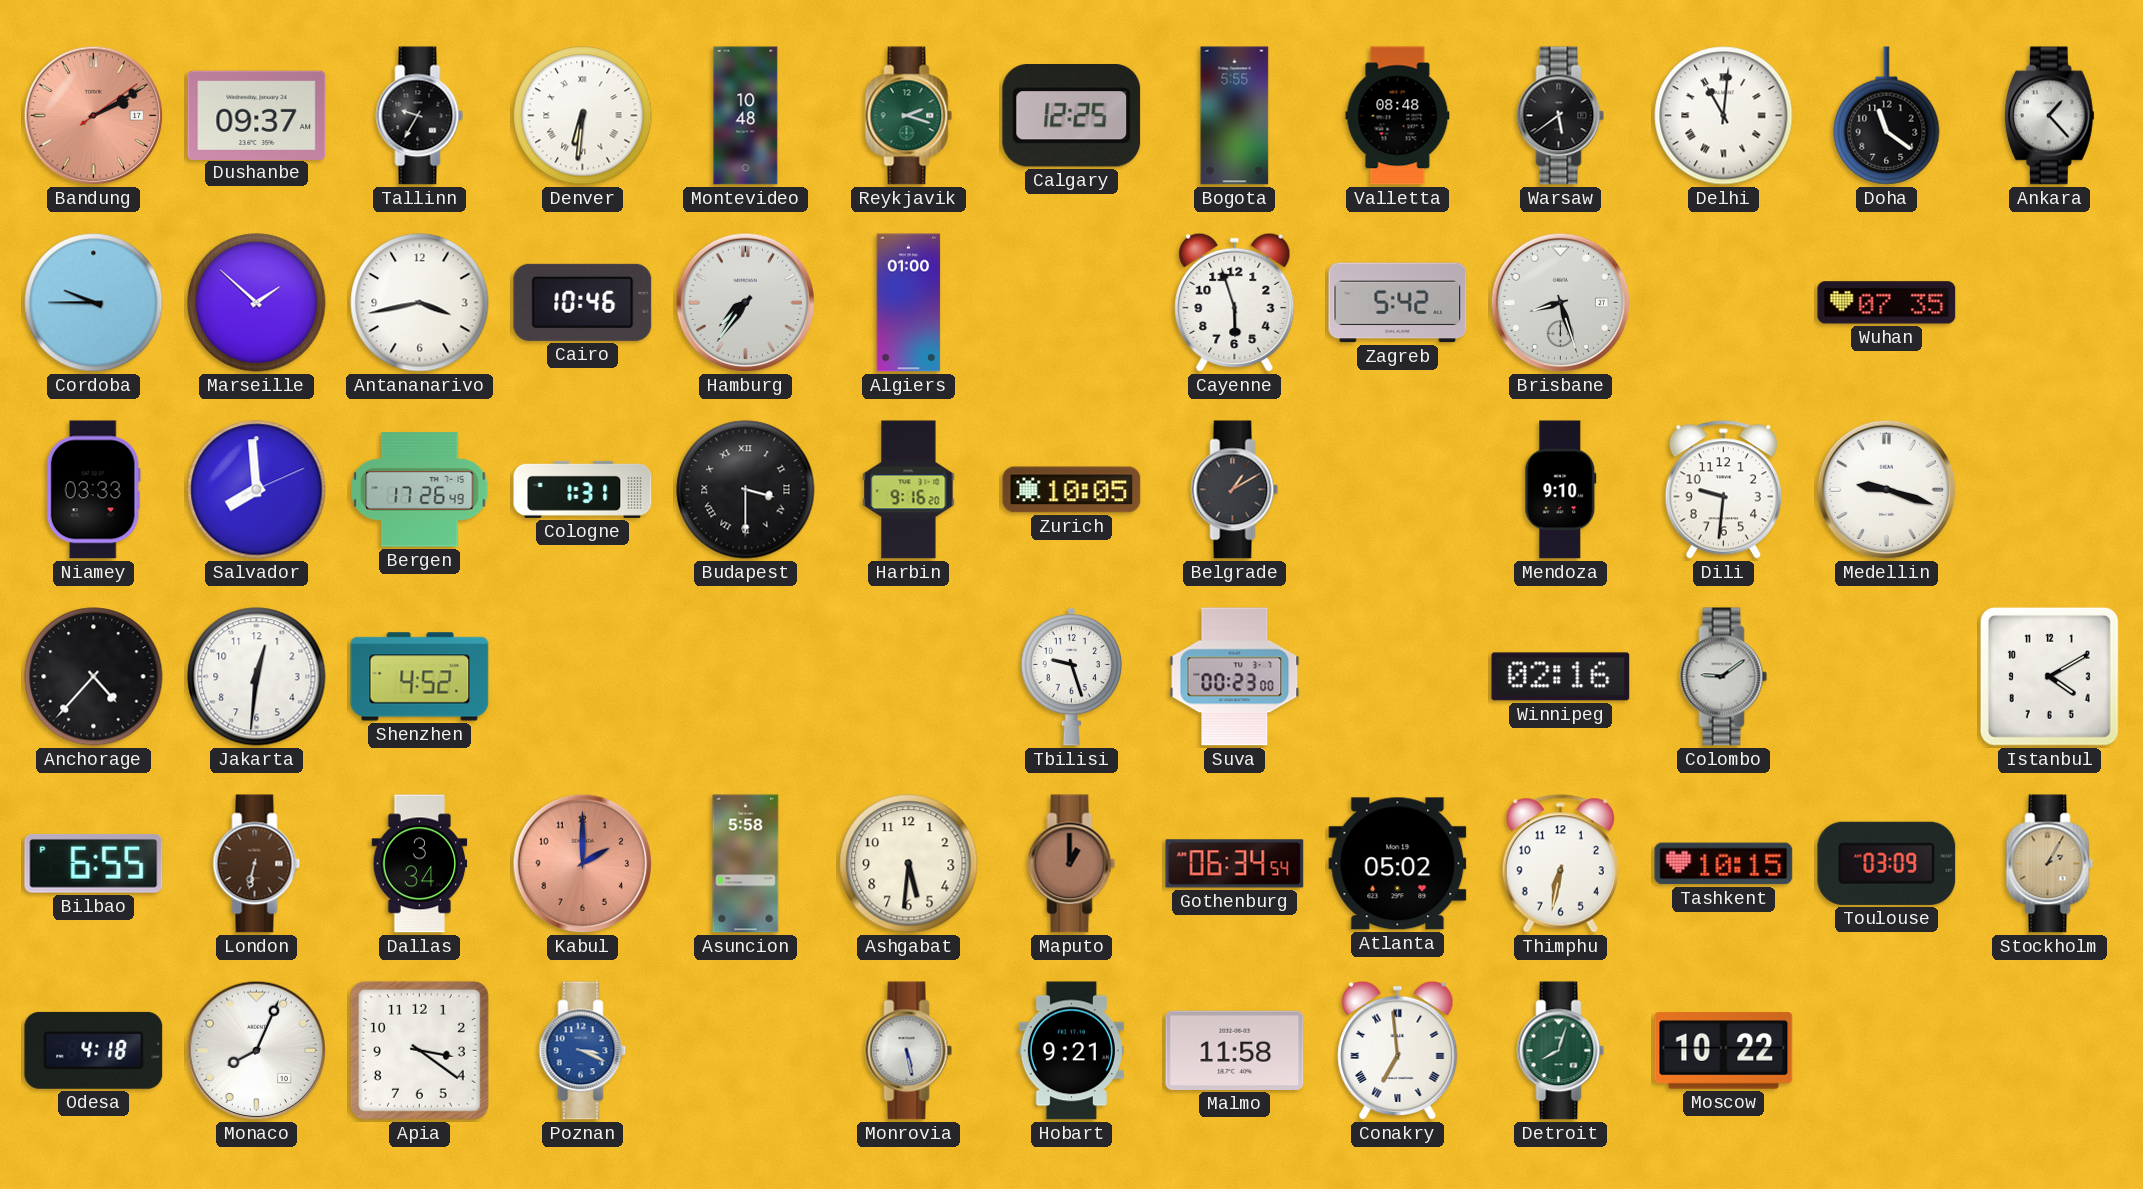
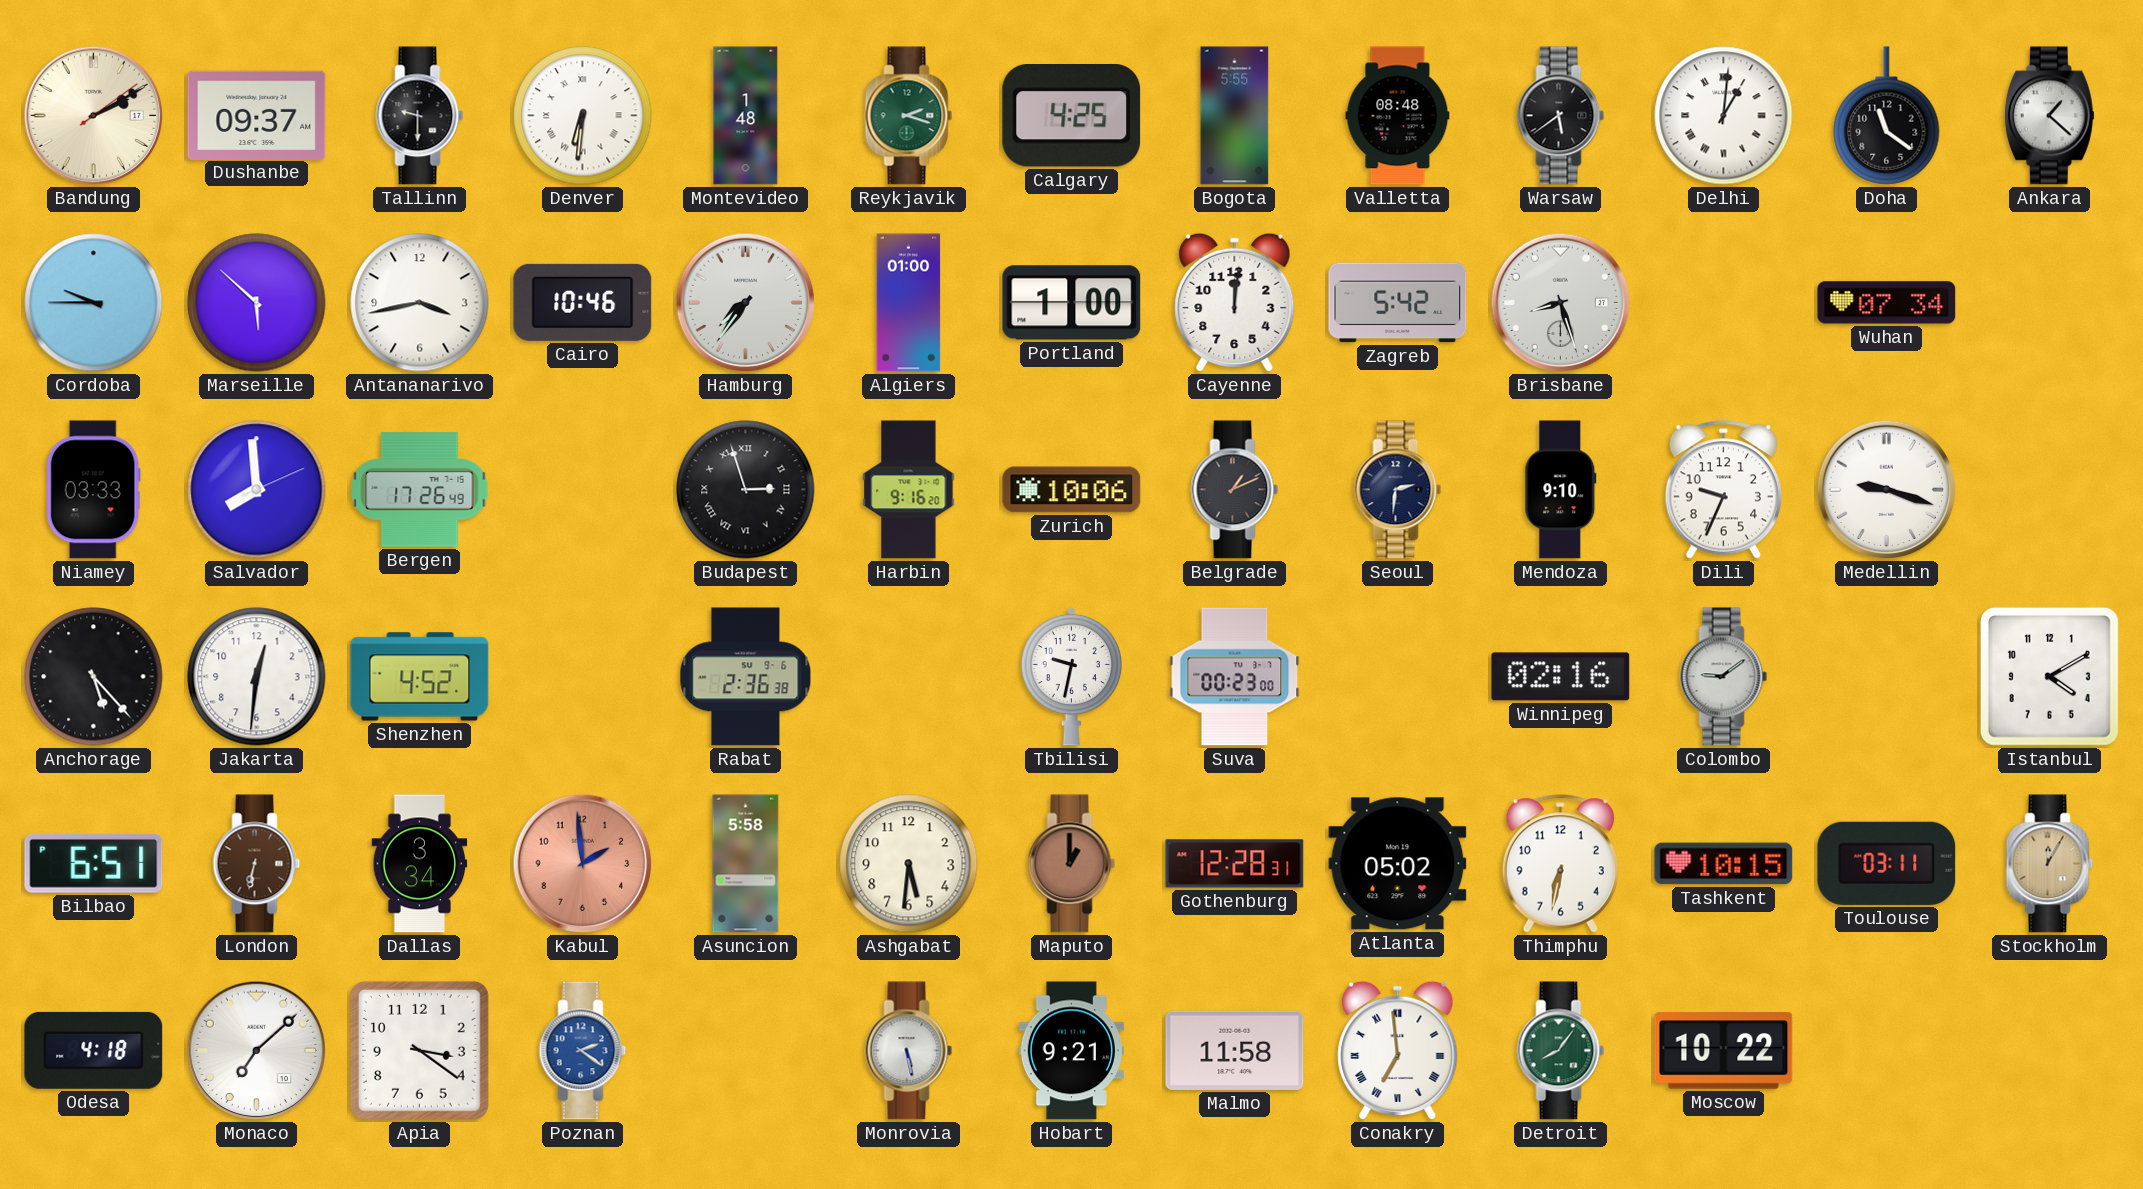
Bandung dial: salmon -> cream
Tallinn: 9:35 -> 9:30
Montevideo: 10:48 -> 1:48
Calgary: 12:25 -> 4:25
Delhi: 11:01 -> 1:01
Ankara: 1:23 -> 1:22
Marseille: 1:52 -> 5:52
Portland: none -> 1:00
Cayenne: 5:57 -> 12:01
Wuhan: 07:35 -> 07:34
Cologne: 1:31 -> none
Budapest: 3:30 -> 2:57
Zurich: 10:05 -> 10:06
Belgrade: 1:10 -> 1:11
Seoul: none -> 2:31
Dili: 9:31 -> 9:34
Anchorage: 4:37 -> 5:23
Rabat: none -> 2:36
Tbilisi: 9:27 -> 9:32
Bilbao: 6:55 -> 6:51
Kabul: 2:00 -> 1:59
Gothenburg: 06:34 -> 12:28
Toulouse: 03:09 -> 03:11
Stockholm: 2:05 -> 12:05
Monaco: 8:04 -> 7:08
Poznan: 3:19 -> 2:21
Detroit: 8:03 -> 8:06
